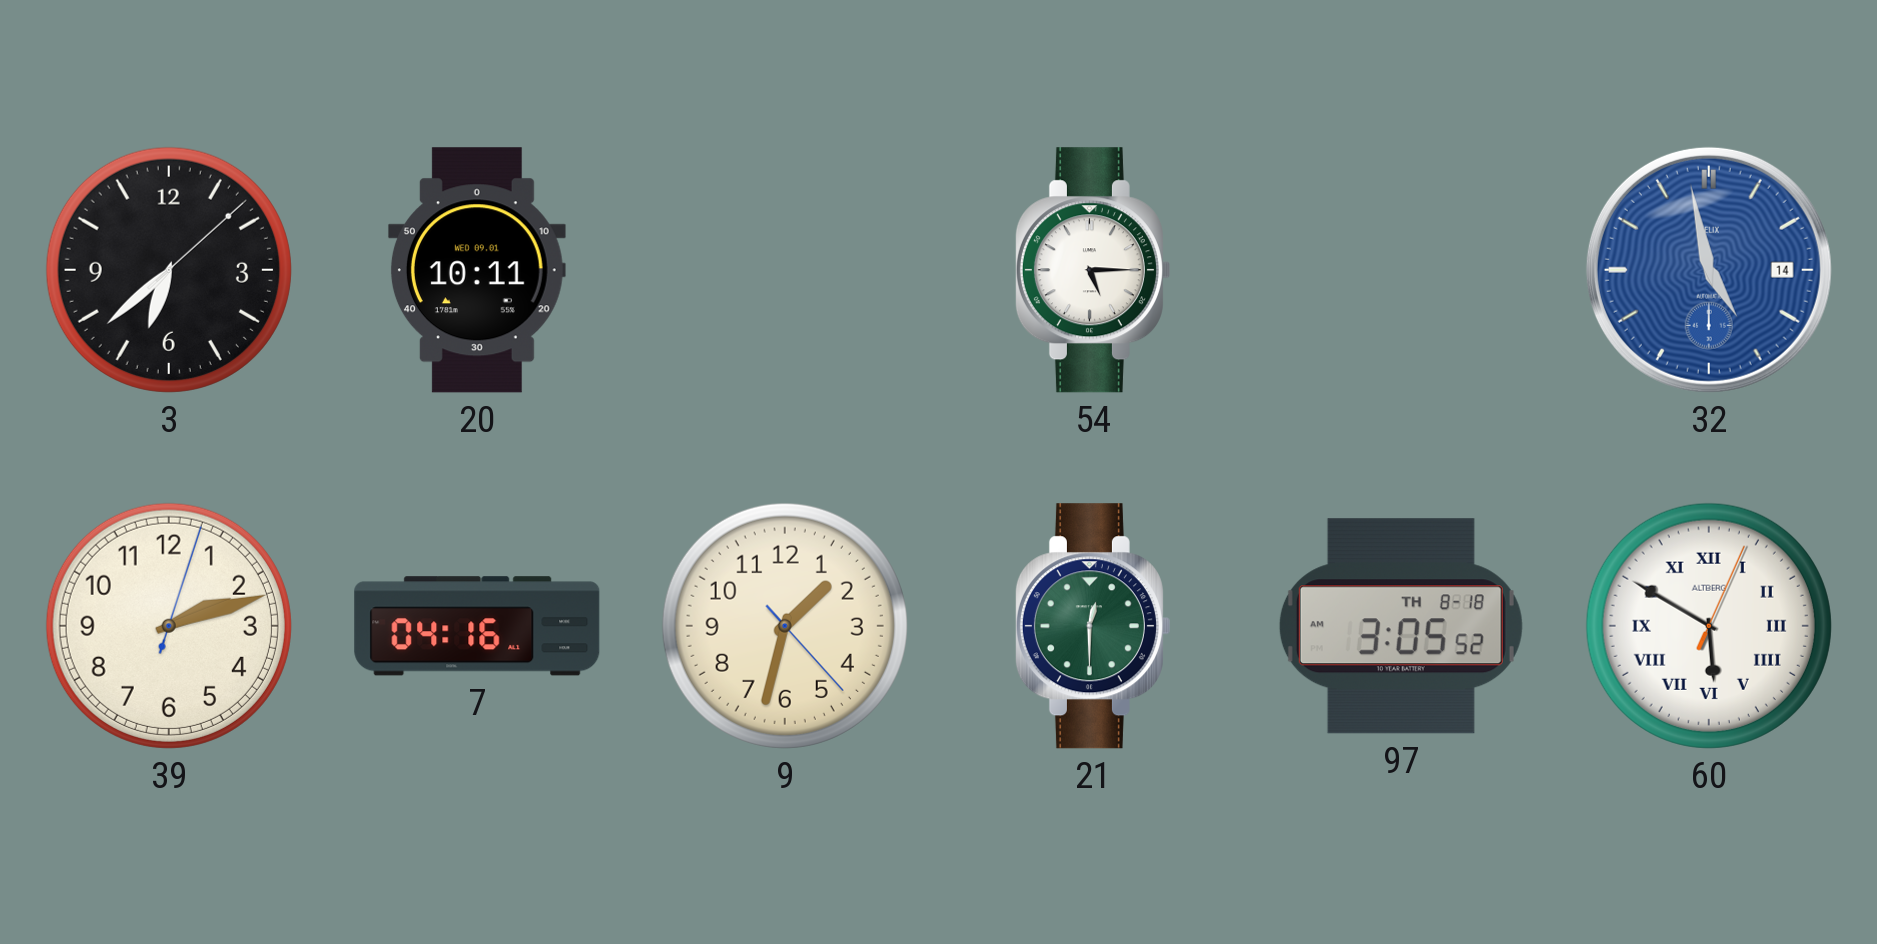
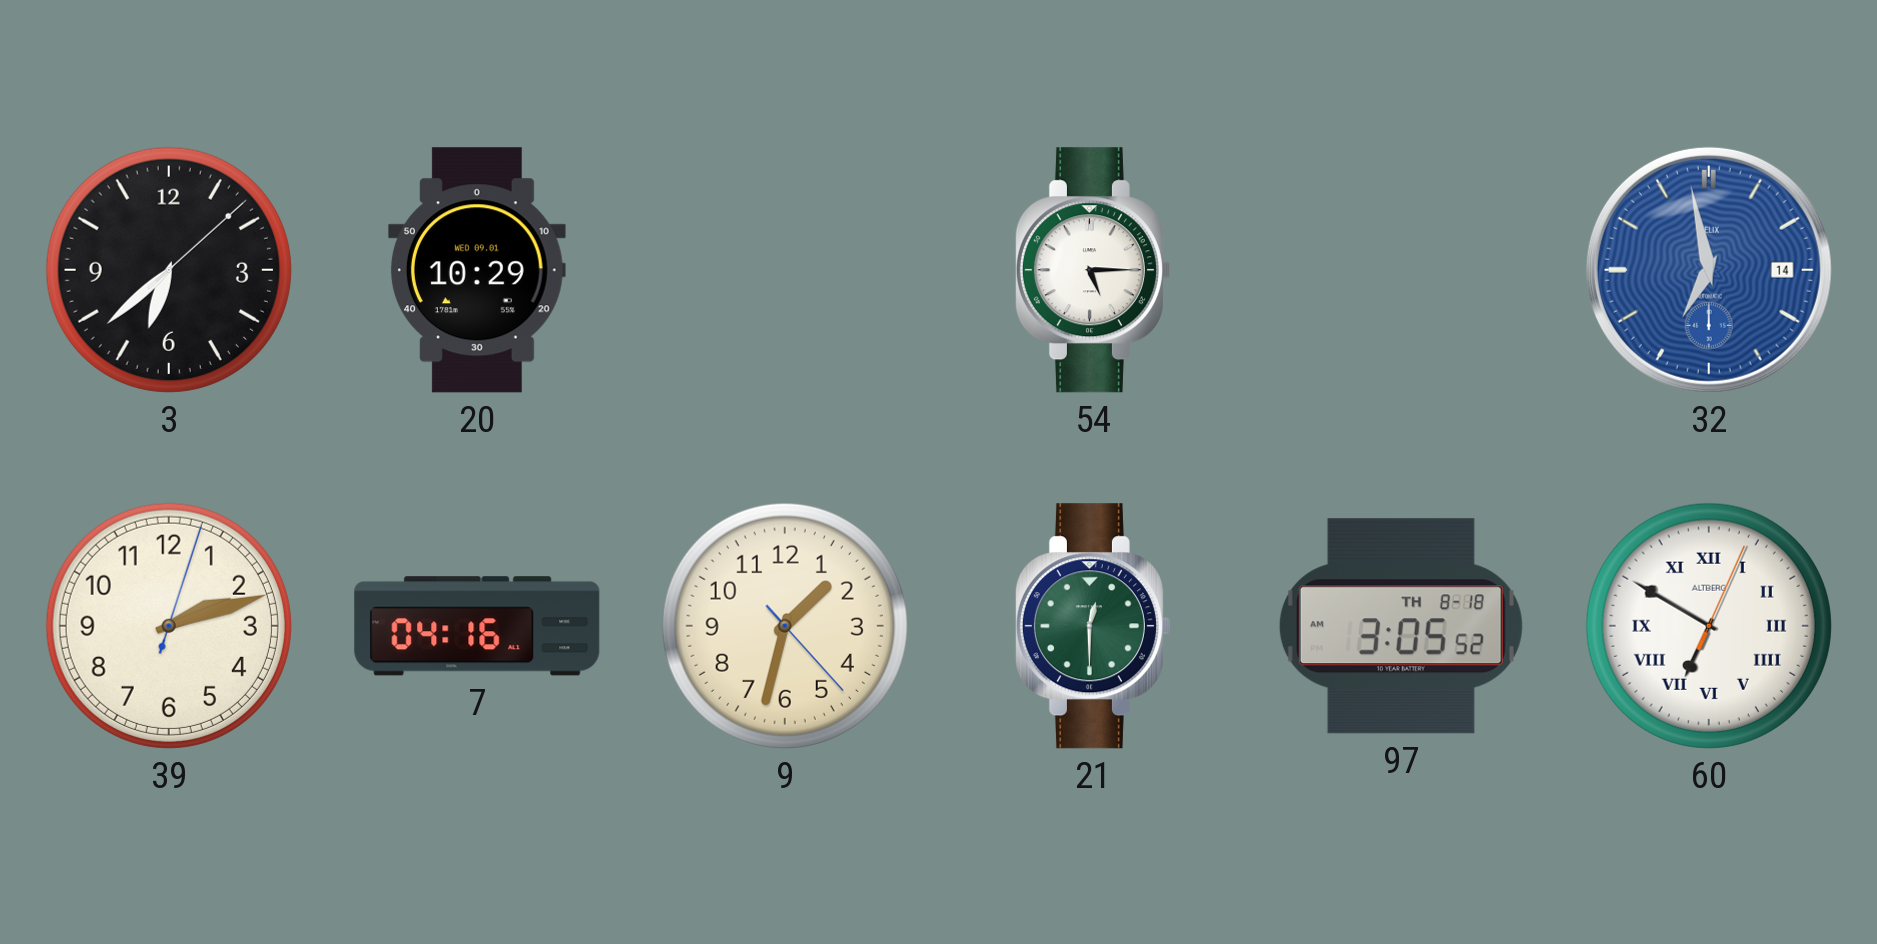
20: 10:11 -> 10:29
32: 4:58 -> 6:58
60: 5:50 -> 6:50
